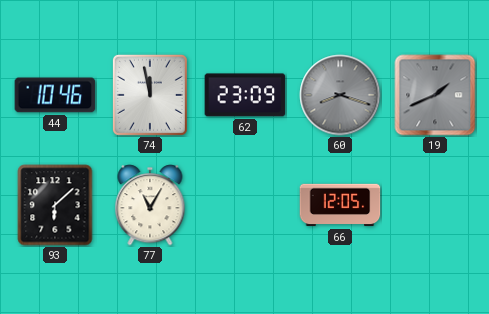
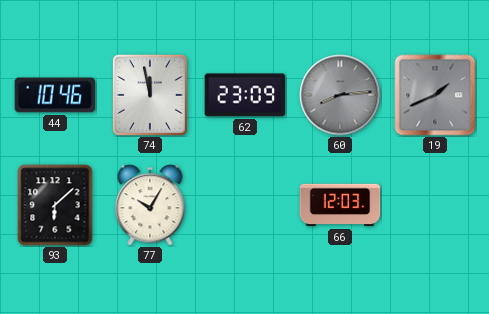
60: 8:18 -> 8:14
77: 11:05 -> 10:05
66: 12:05 -> 12:03
